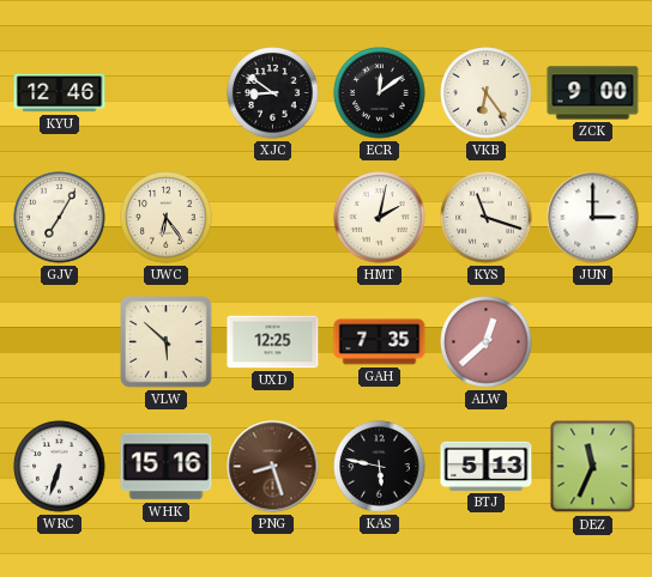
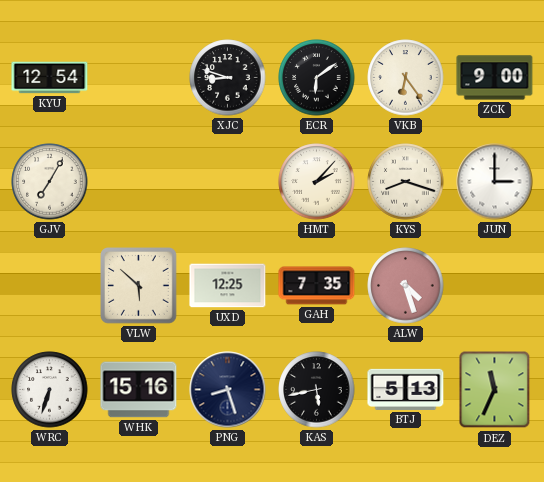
KYU: 12:46 -> 12:54
XJC: 8:51 -> 8:48
ECR: 12:09 -> 6:09
UWC: 6:24 -> none
HMT: 2:02 -> 2:07
KYS: 11:18 -> 8:18
ALW: 12:38 -> 4:27
PNG dial: brown -> navy
KAS: 5:47 -> 5:43
